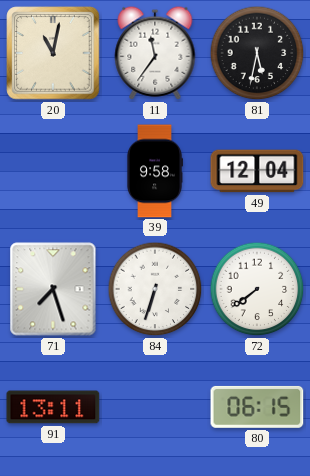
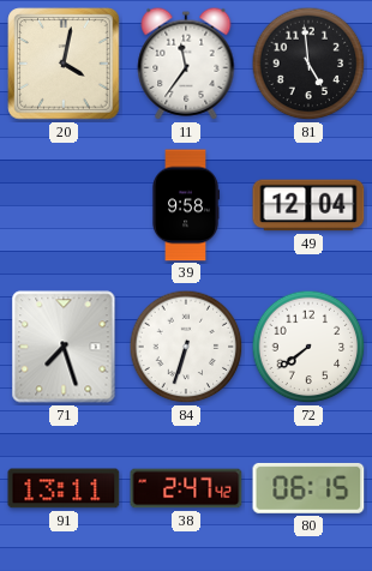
20: 11:02 -> 4:02
81: 5:32 -> 4:59
38: none -> 2:47
